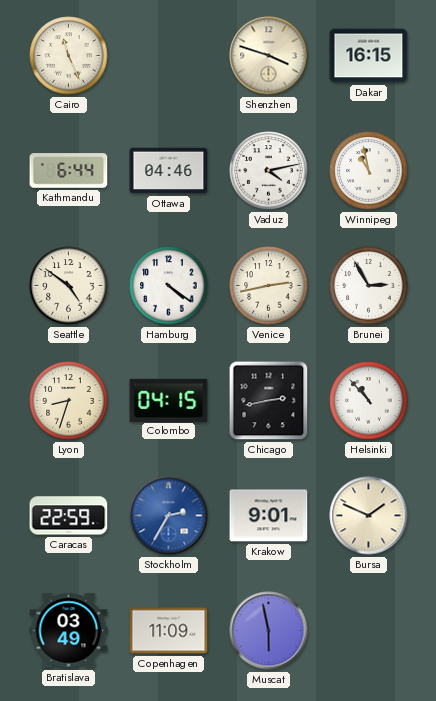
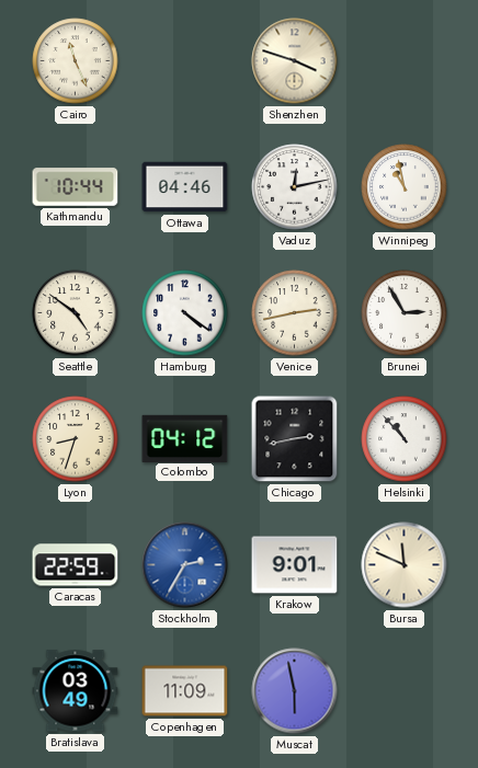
Dakar: 16:15 -> none
Kathmandu: 6:44 -> 10:44
Vaduz: 4:13 -> 12:13
Colombo: 04:15 -> 04:12
Bursa: 1:49 -> 11:49
